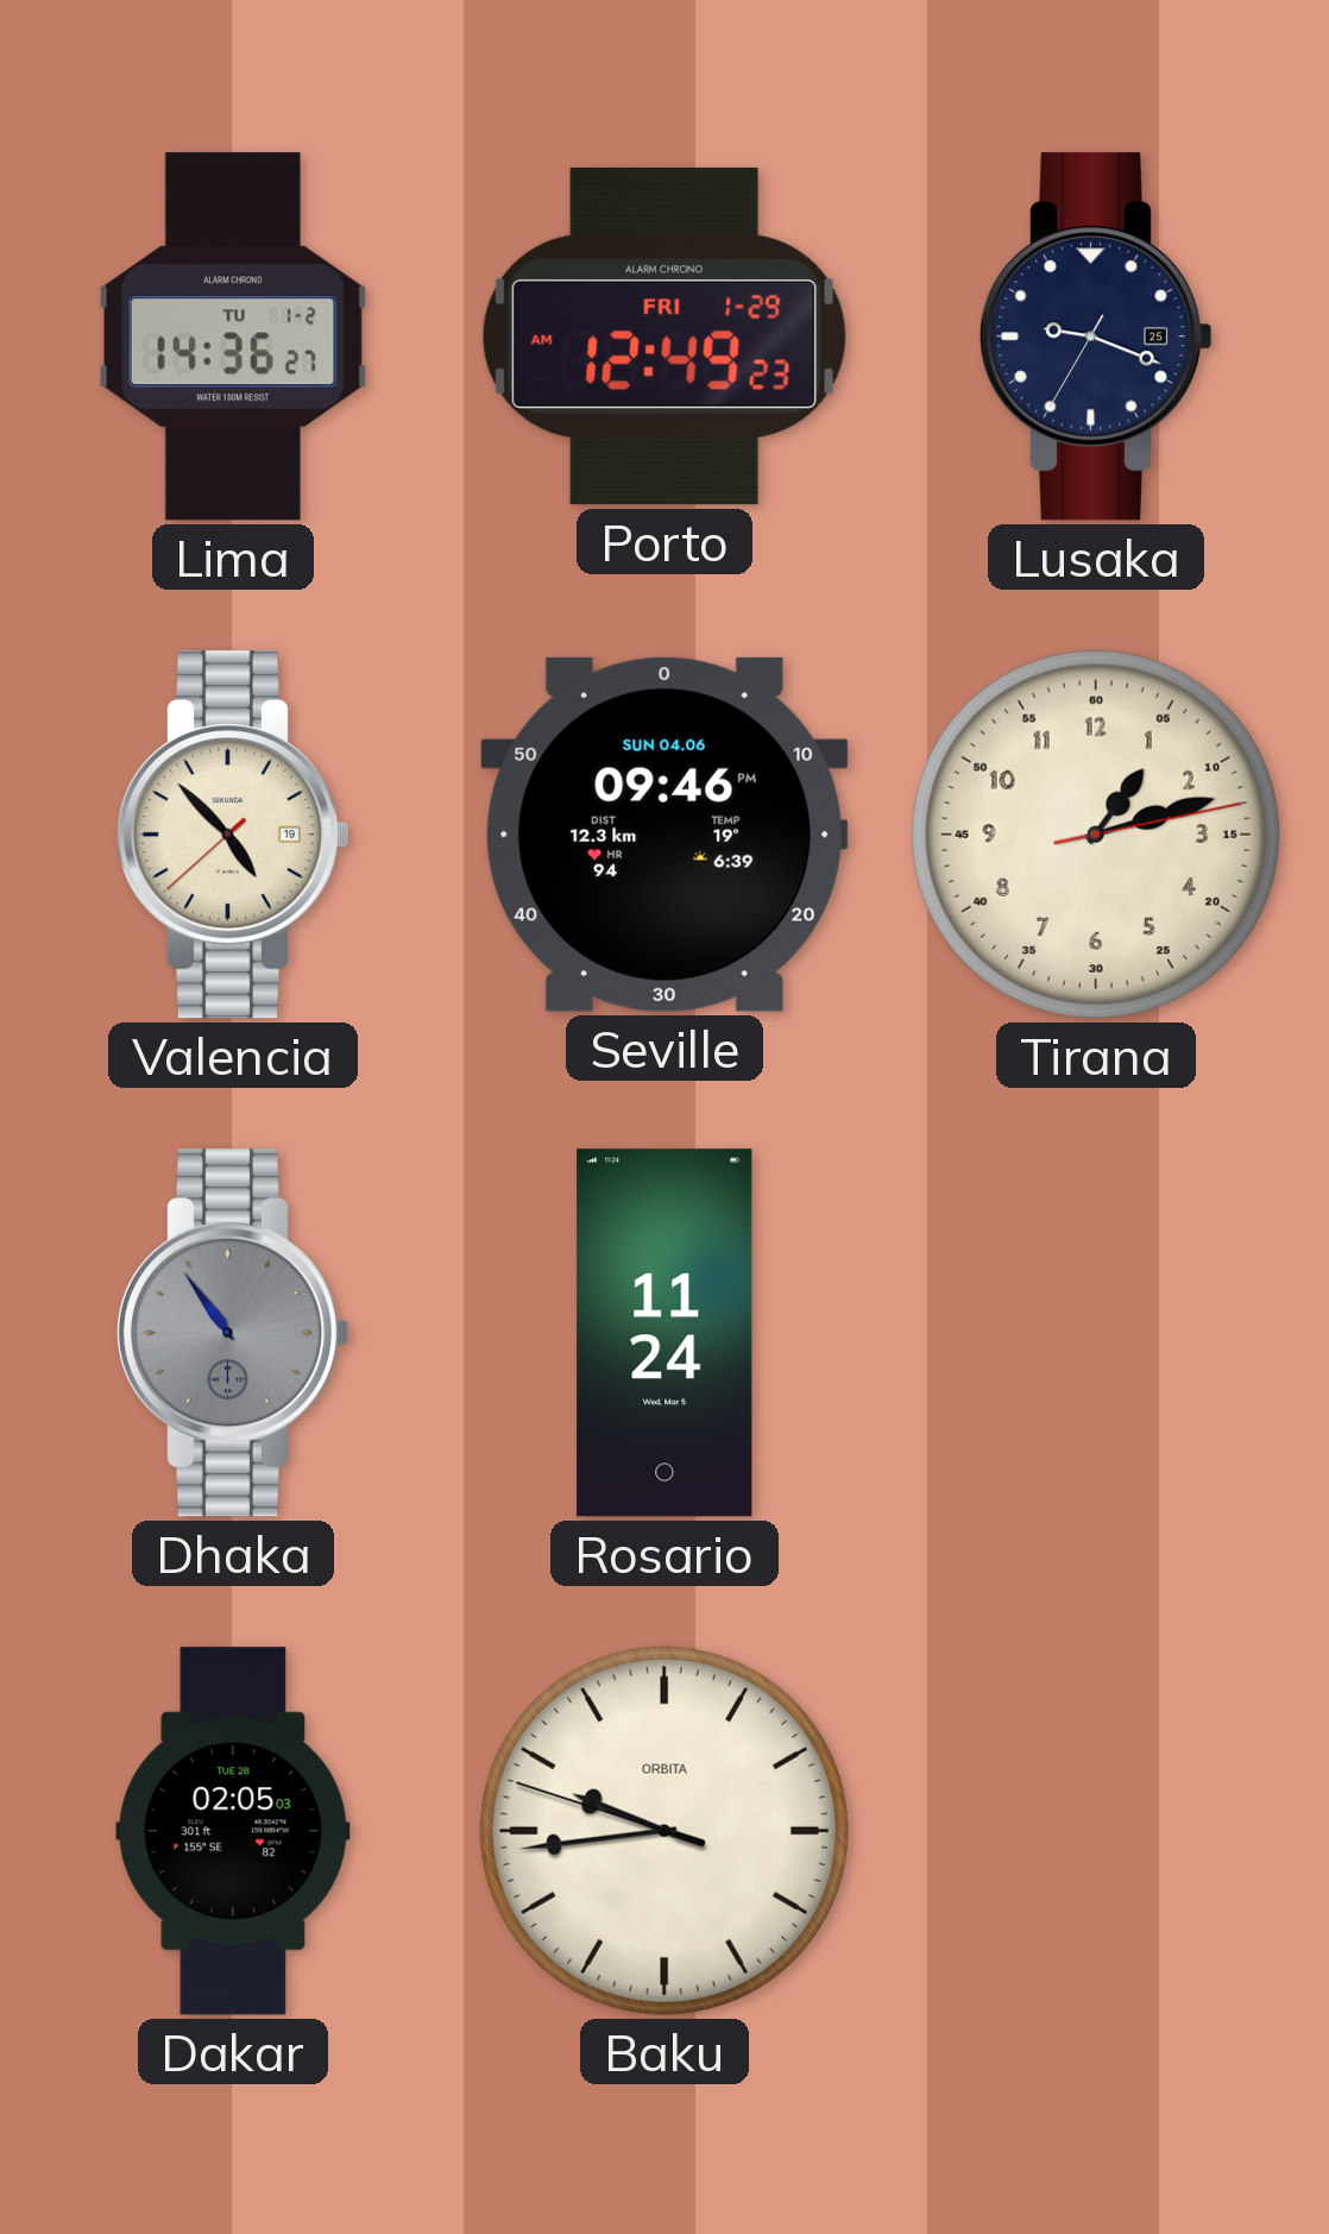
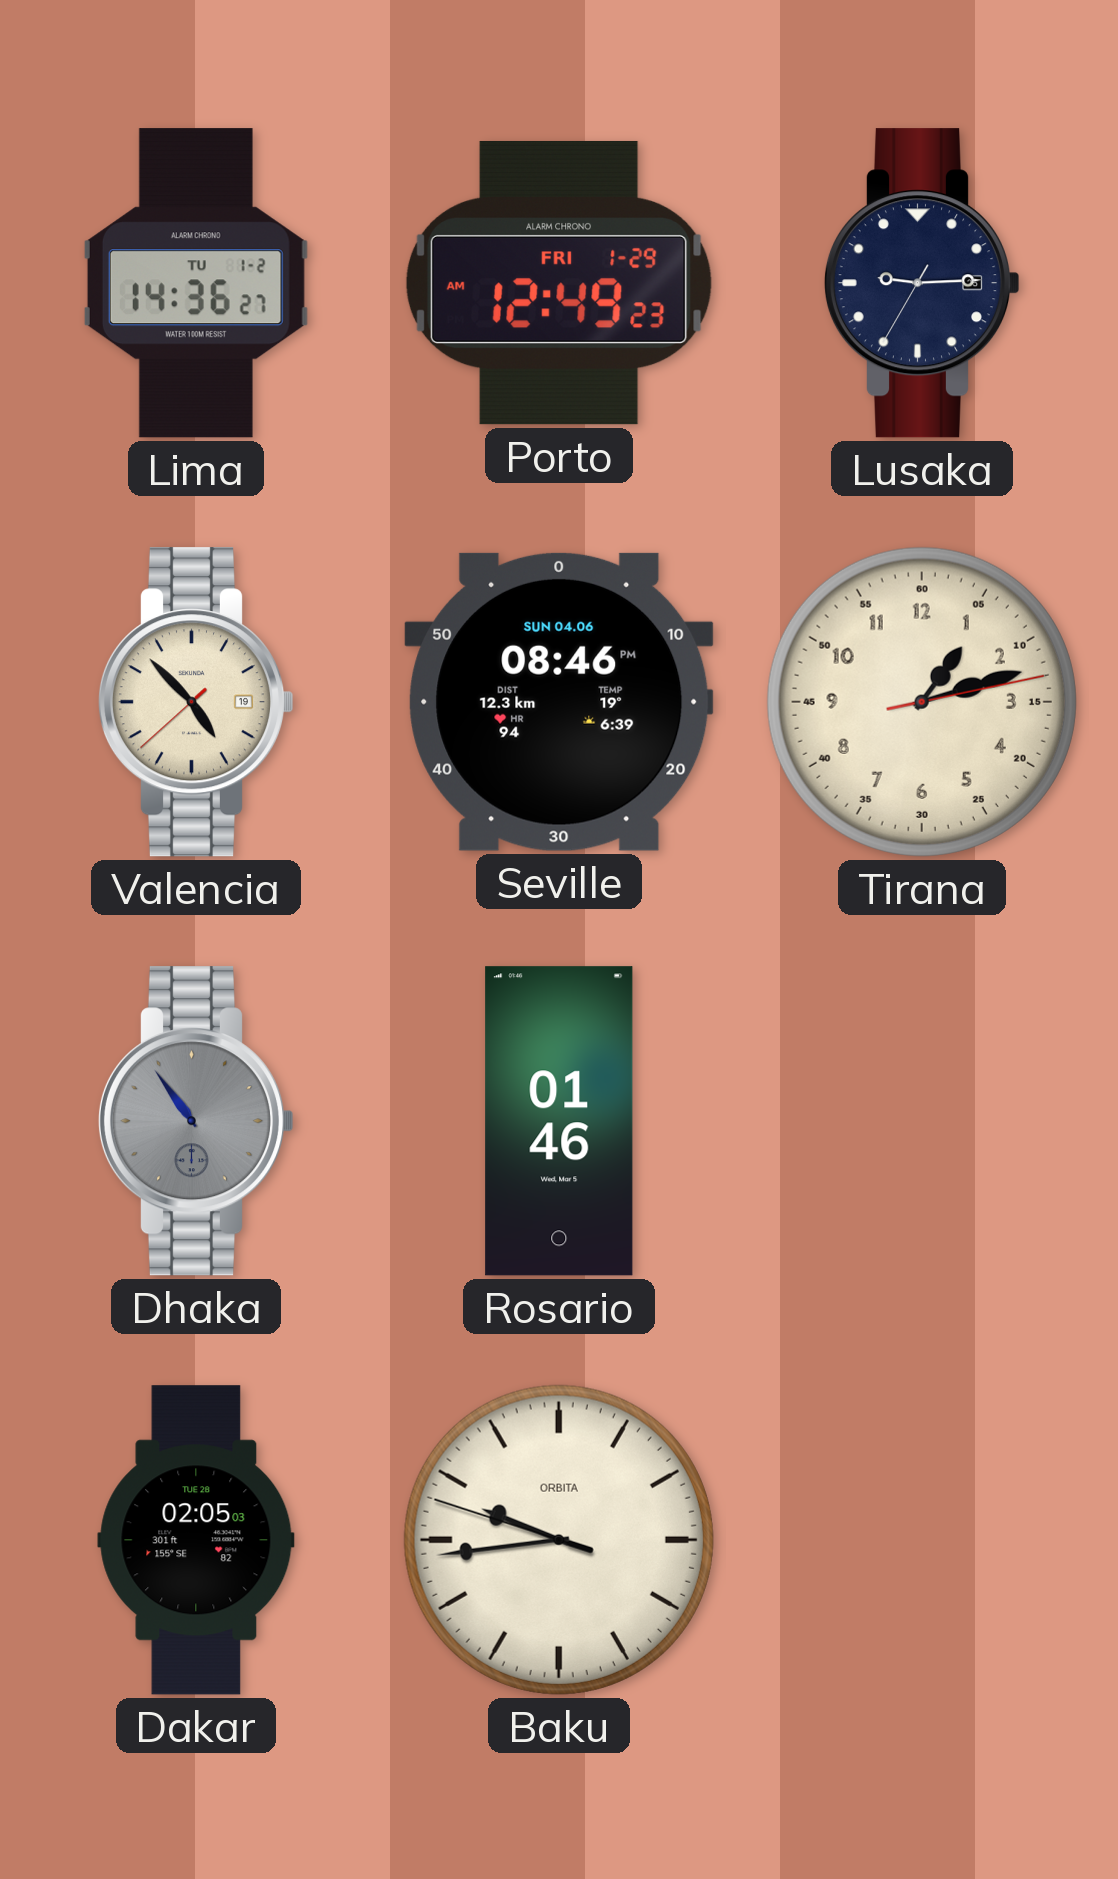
Lusaka: 9:18 -> 9:14
Seville: 09:46 -> 08:46
Rosario: 11:24 -> 01:46
